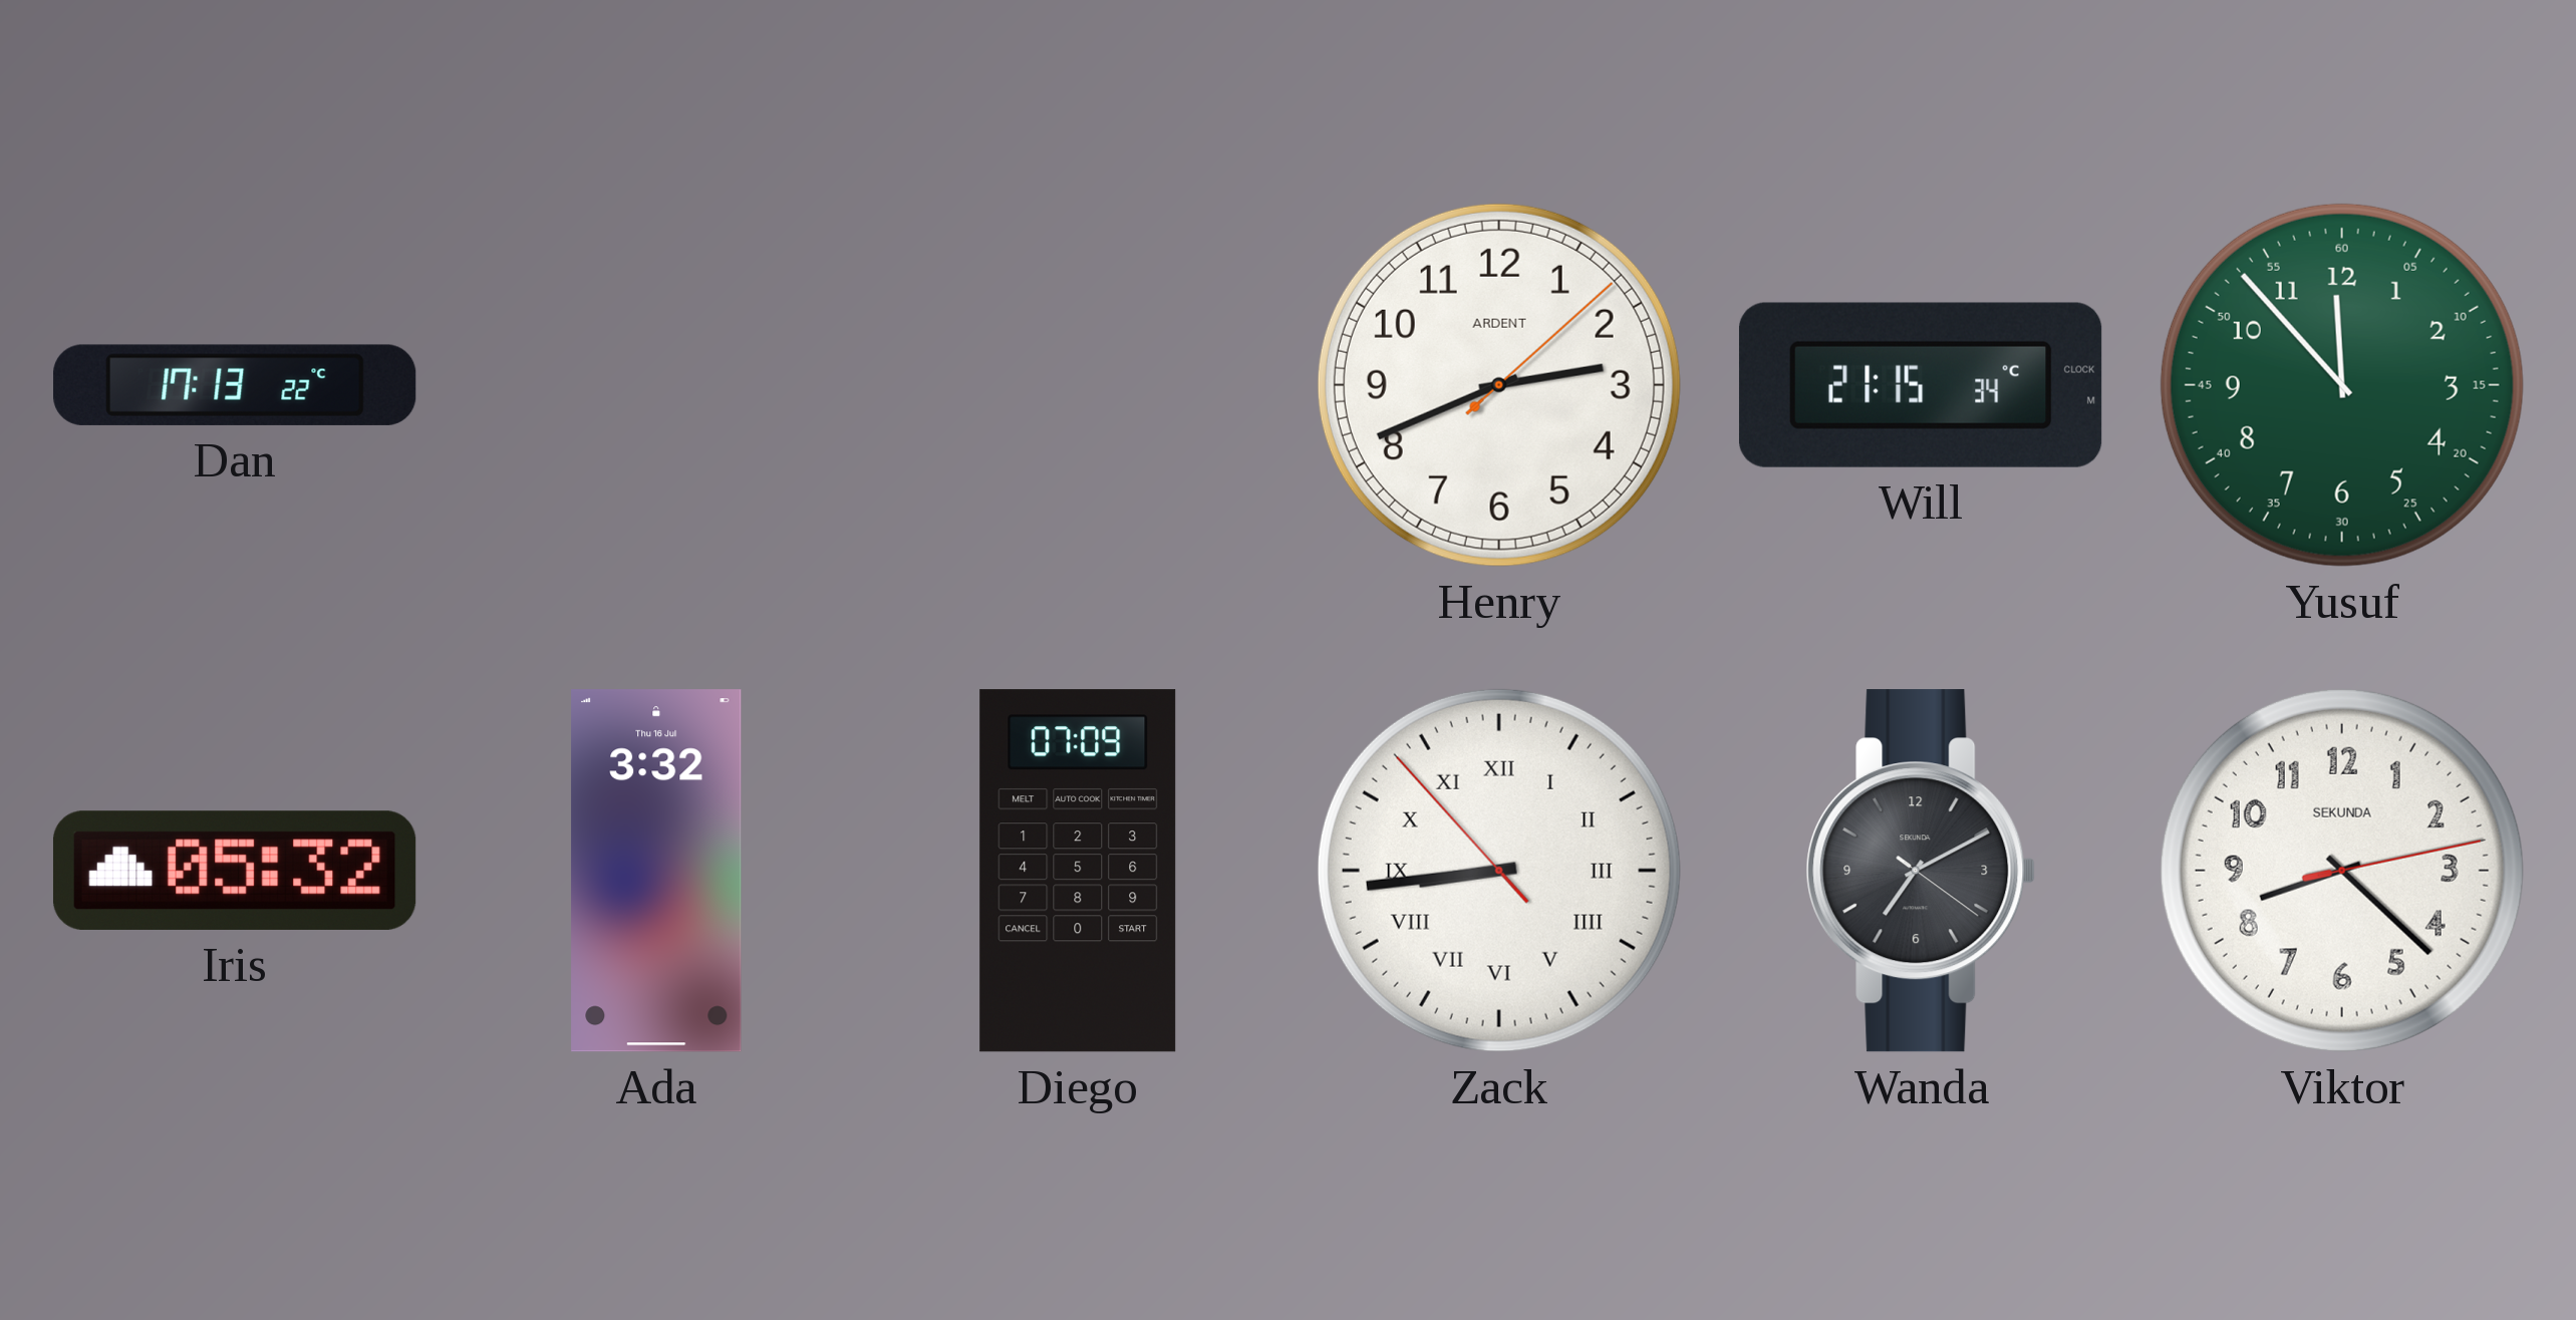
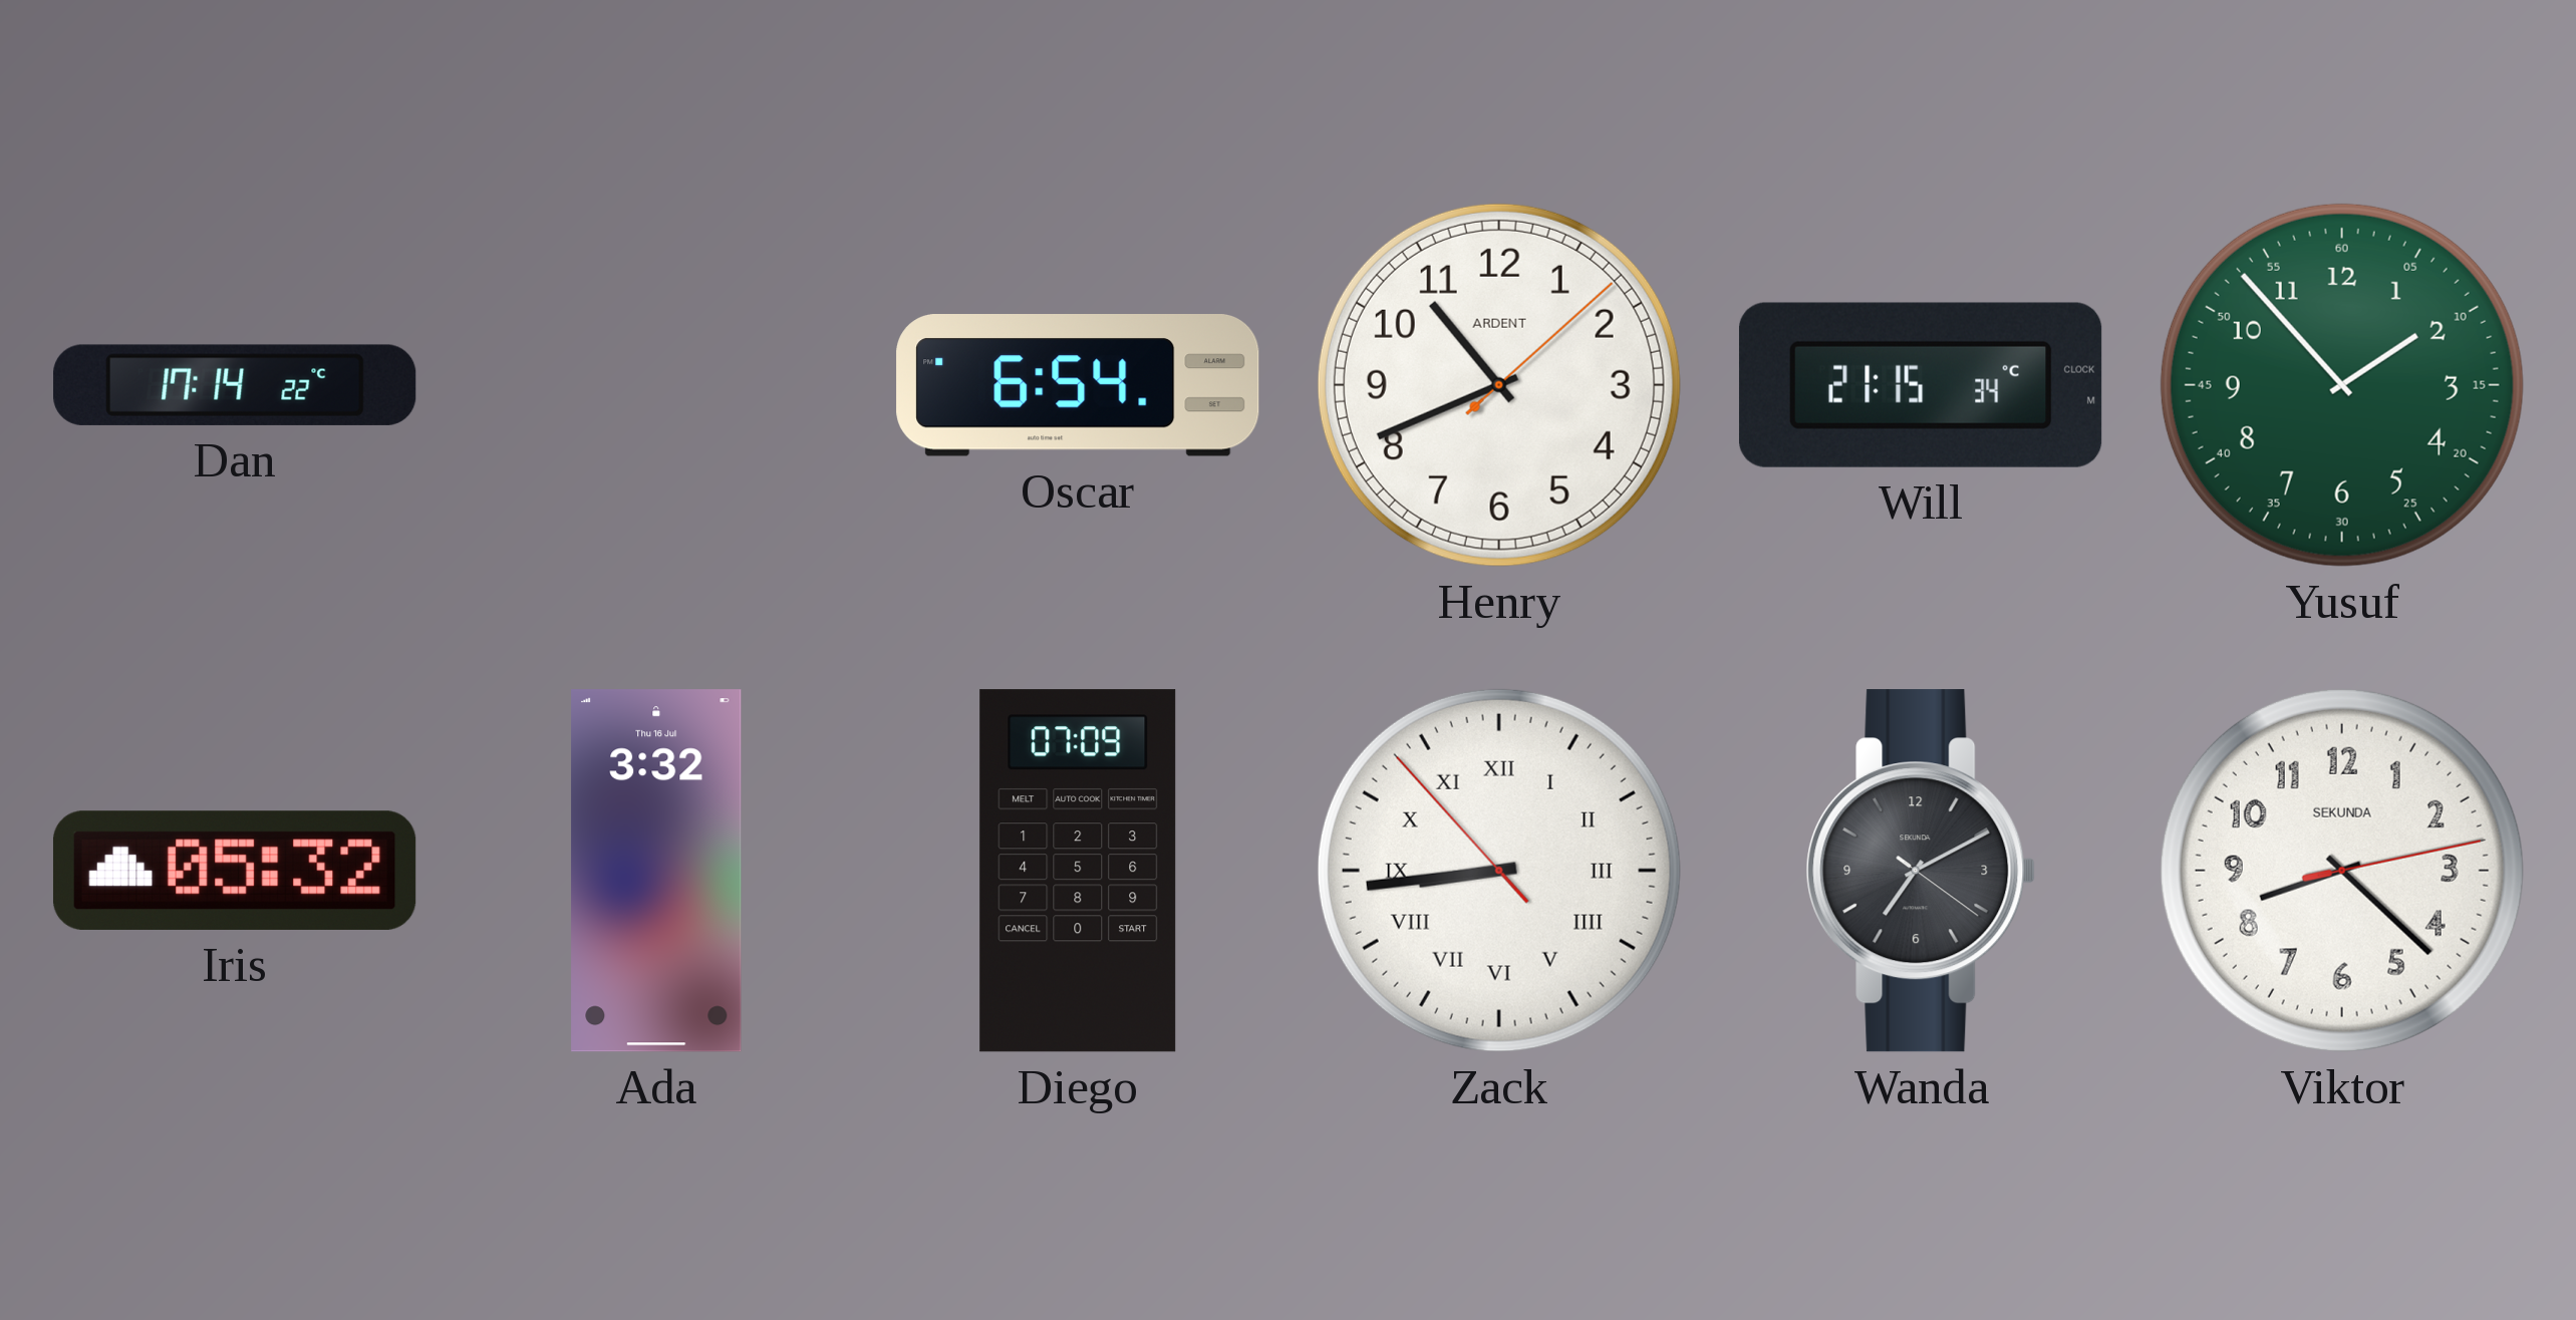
Dan: 17:13 -> 17:14
Oscar: none -> 6:54
Henry: 2:41 -> 10:41
Yusuf: 11:53 -> 1:53
